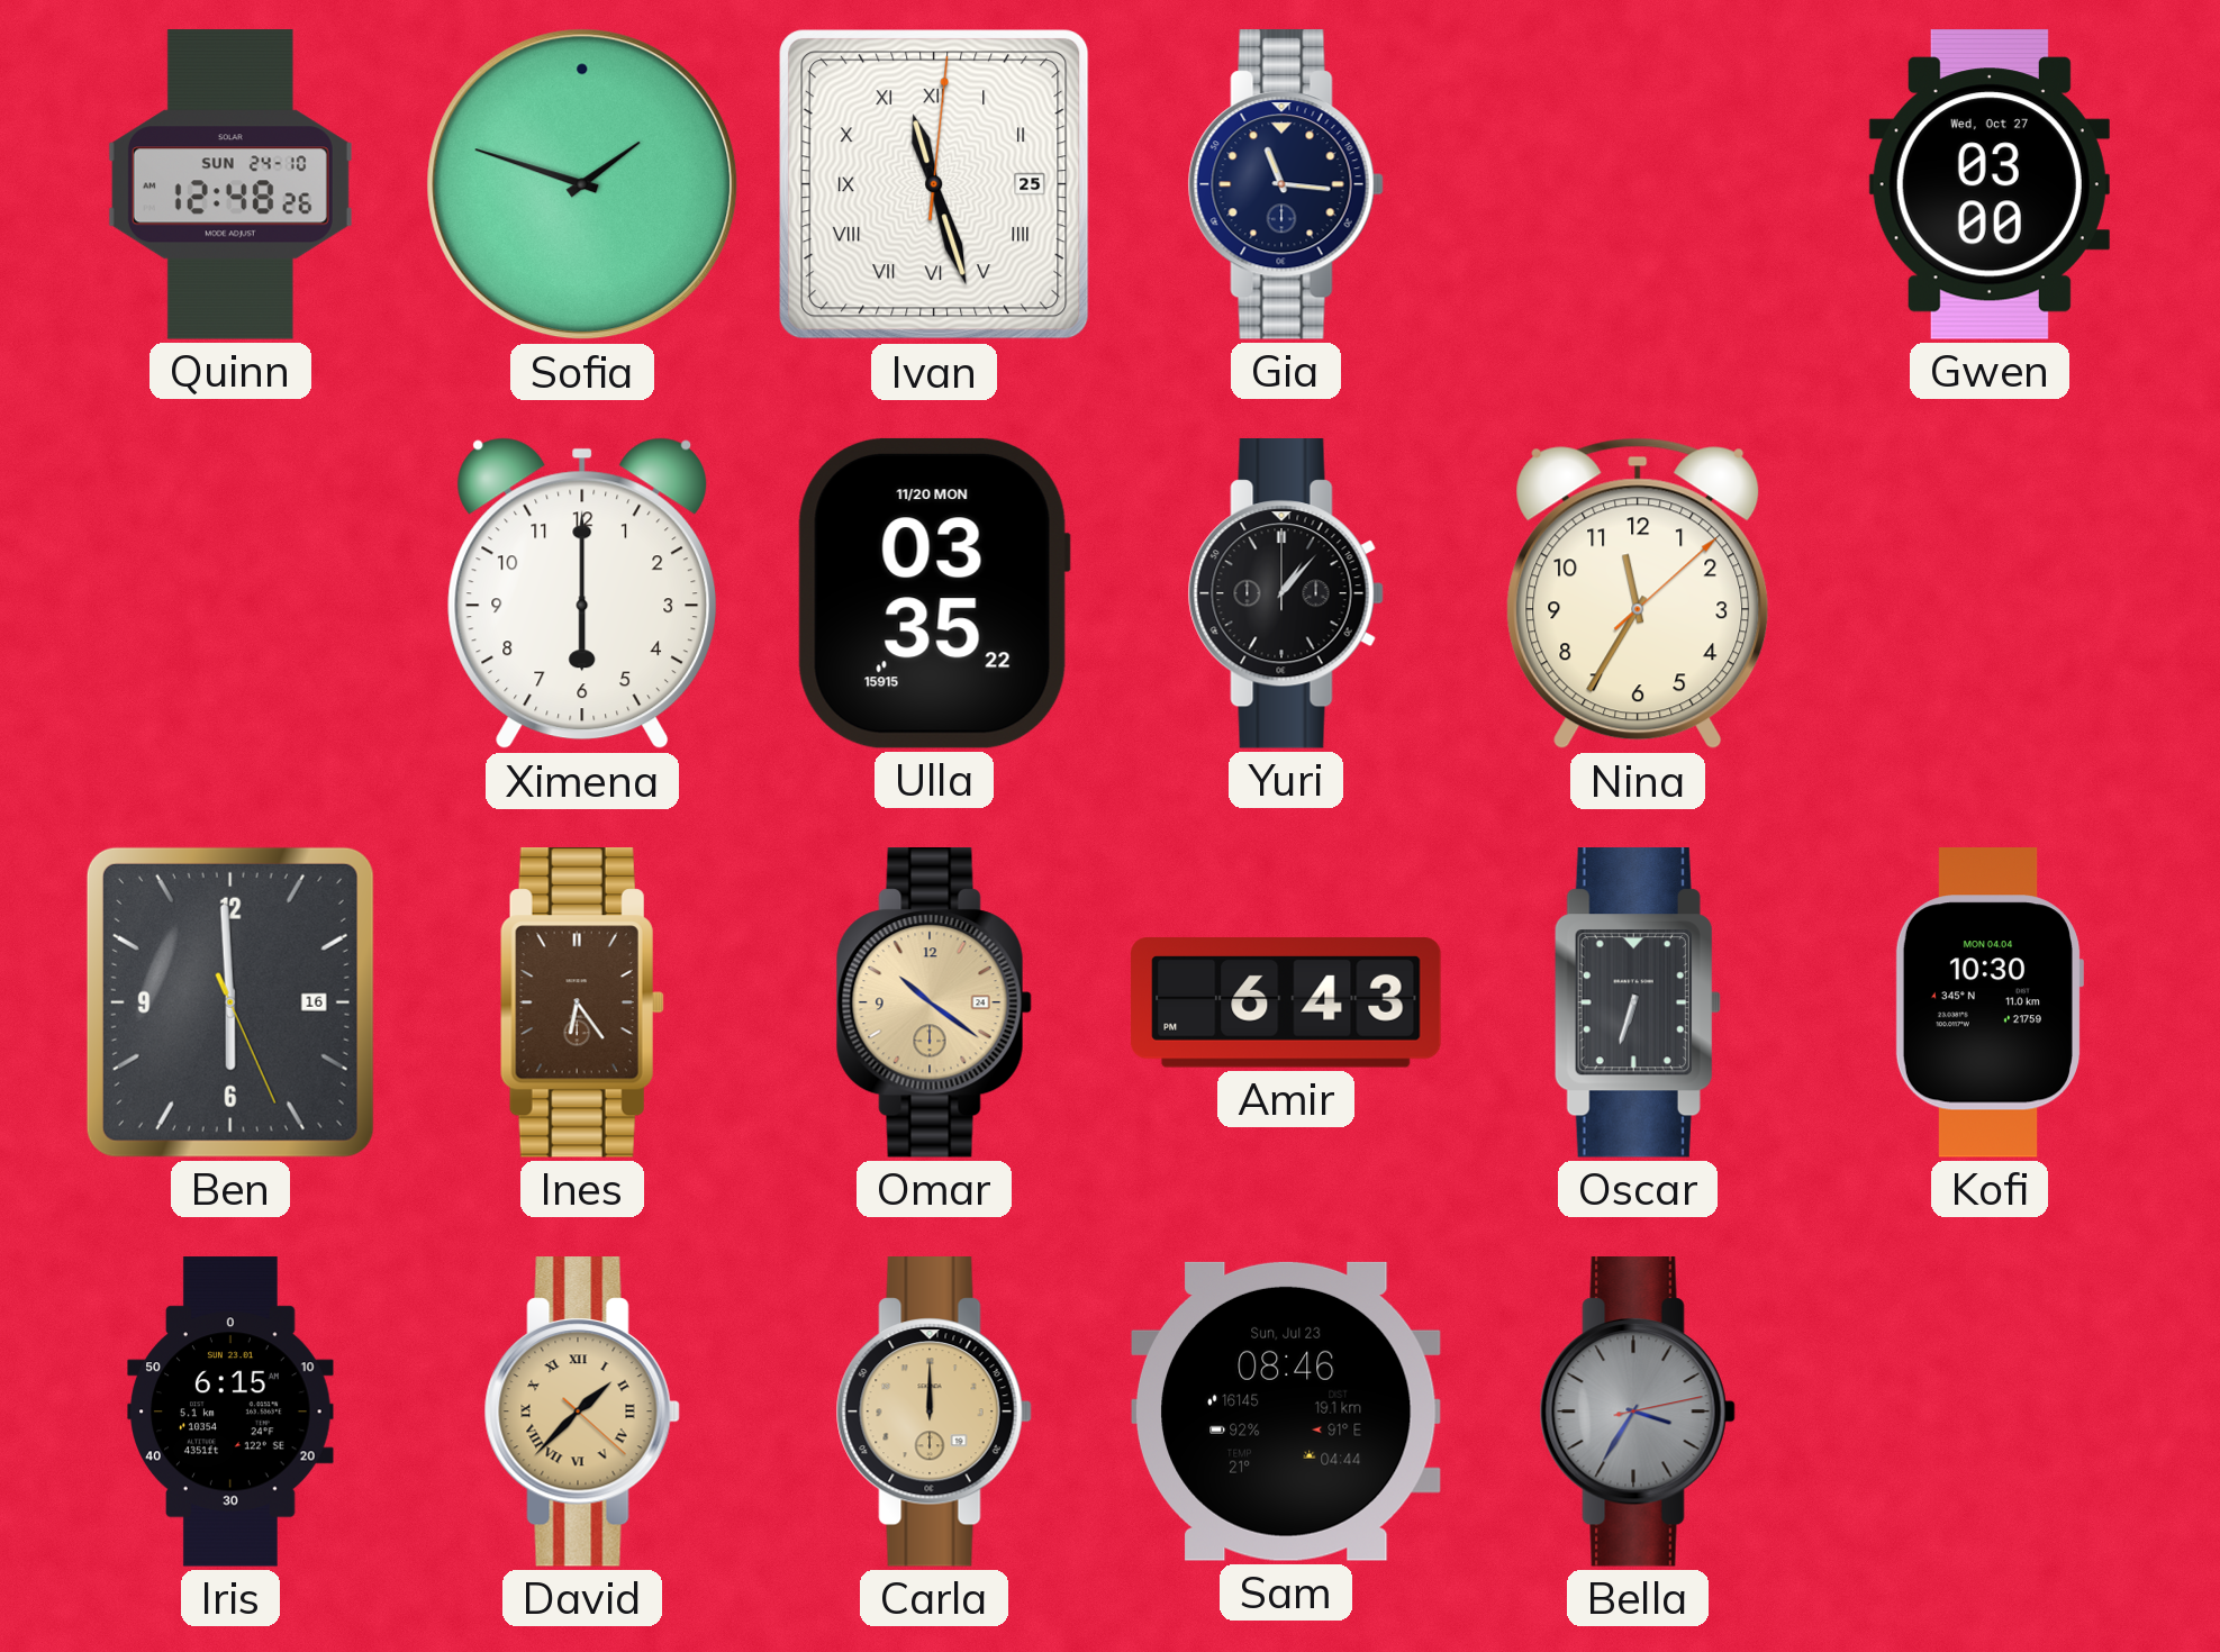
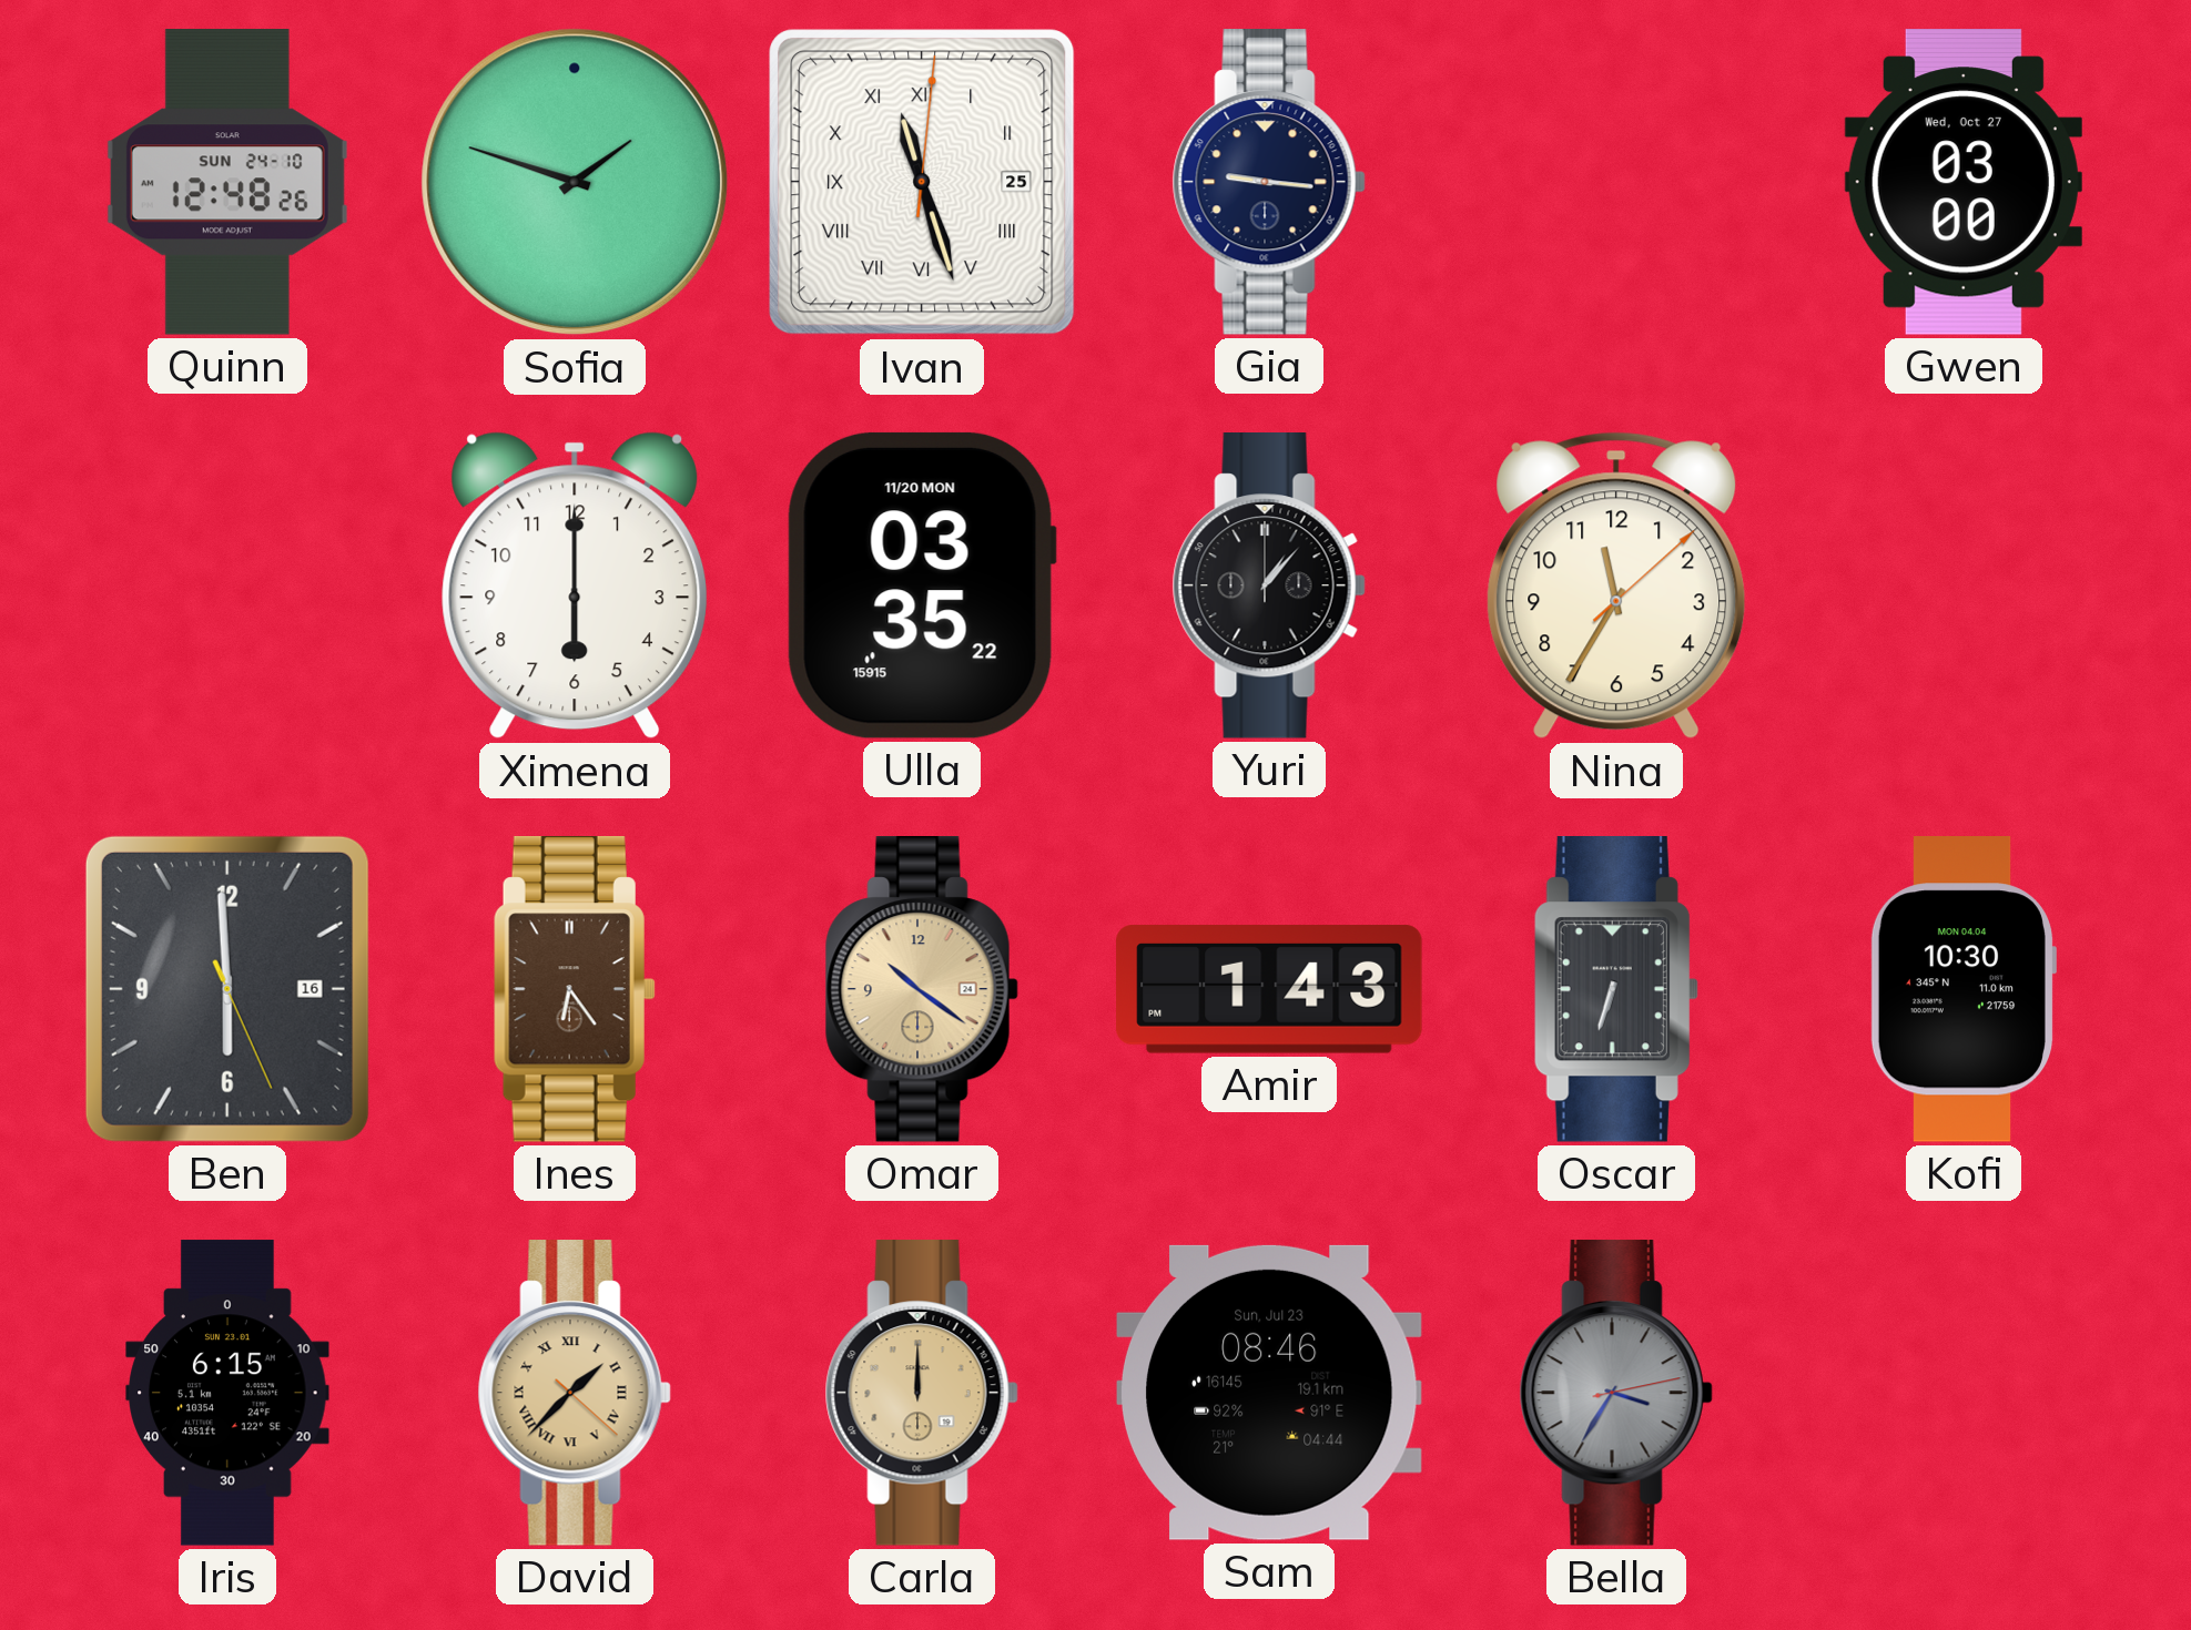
Gia: 11:16 -> 9:16
Amir: 6:43 -> 1:43
